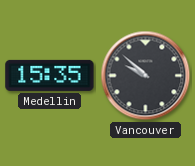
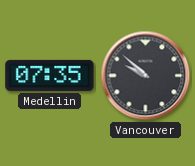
Medellin: 15:35 -> 07:35
